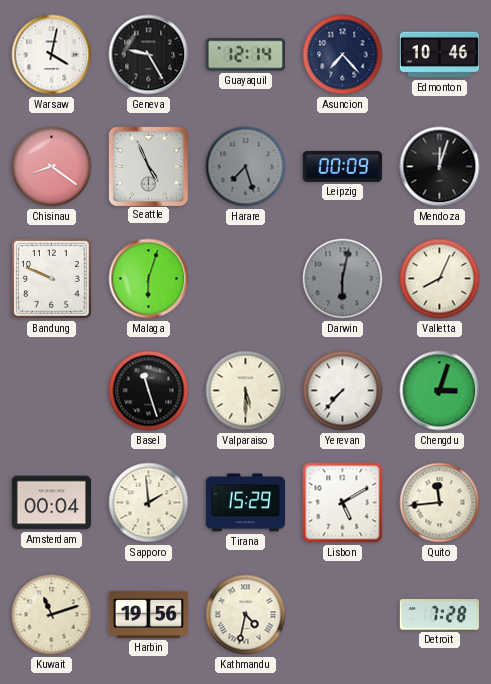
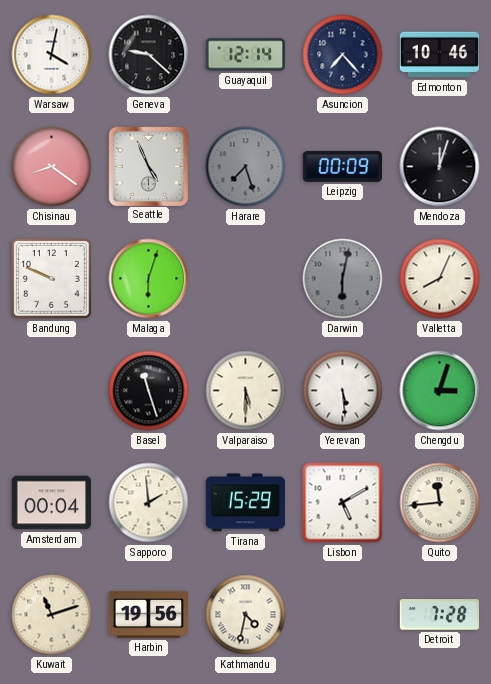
Geneva: 9:25 -> 9:22
Yerevan: 7:37 -> 5:29
